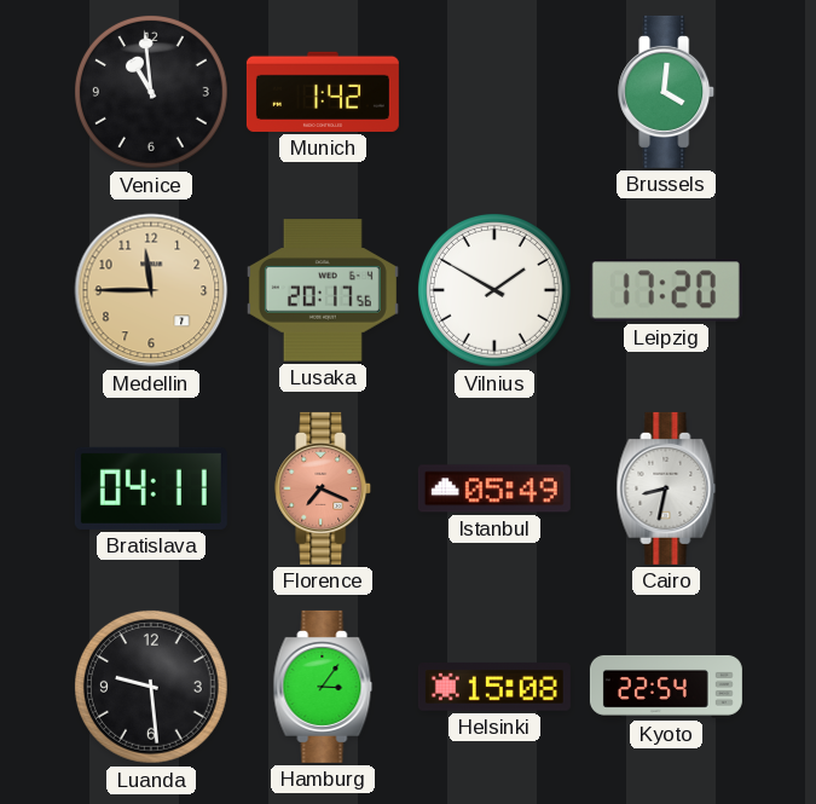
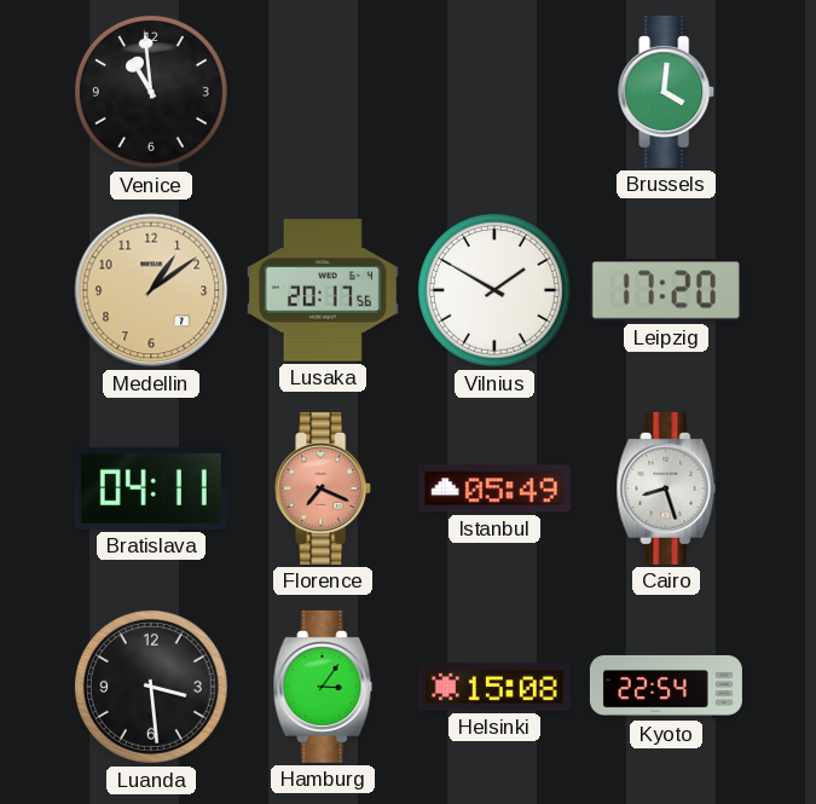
Munich: 1:42 -> none
Medellin: 11:45 -> 1:09
Cairo: 8:32 -> 8:27
Luanda: 9:29 -> 3:29
